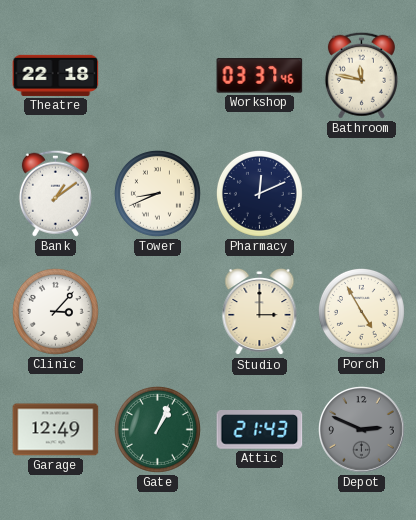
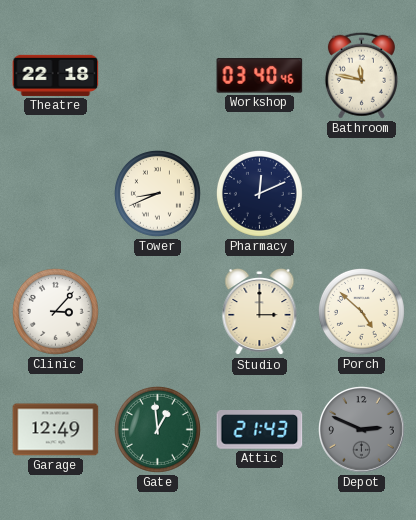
Workshop: 03:37 -> 03:40
Bank: 1:09 -> none
Porch: 4:55 -> 4:52
Gate: 1:04 -> 12:59
